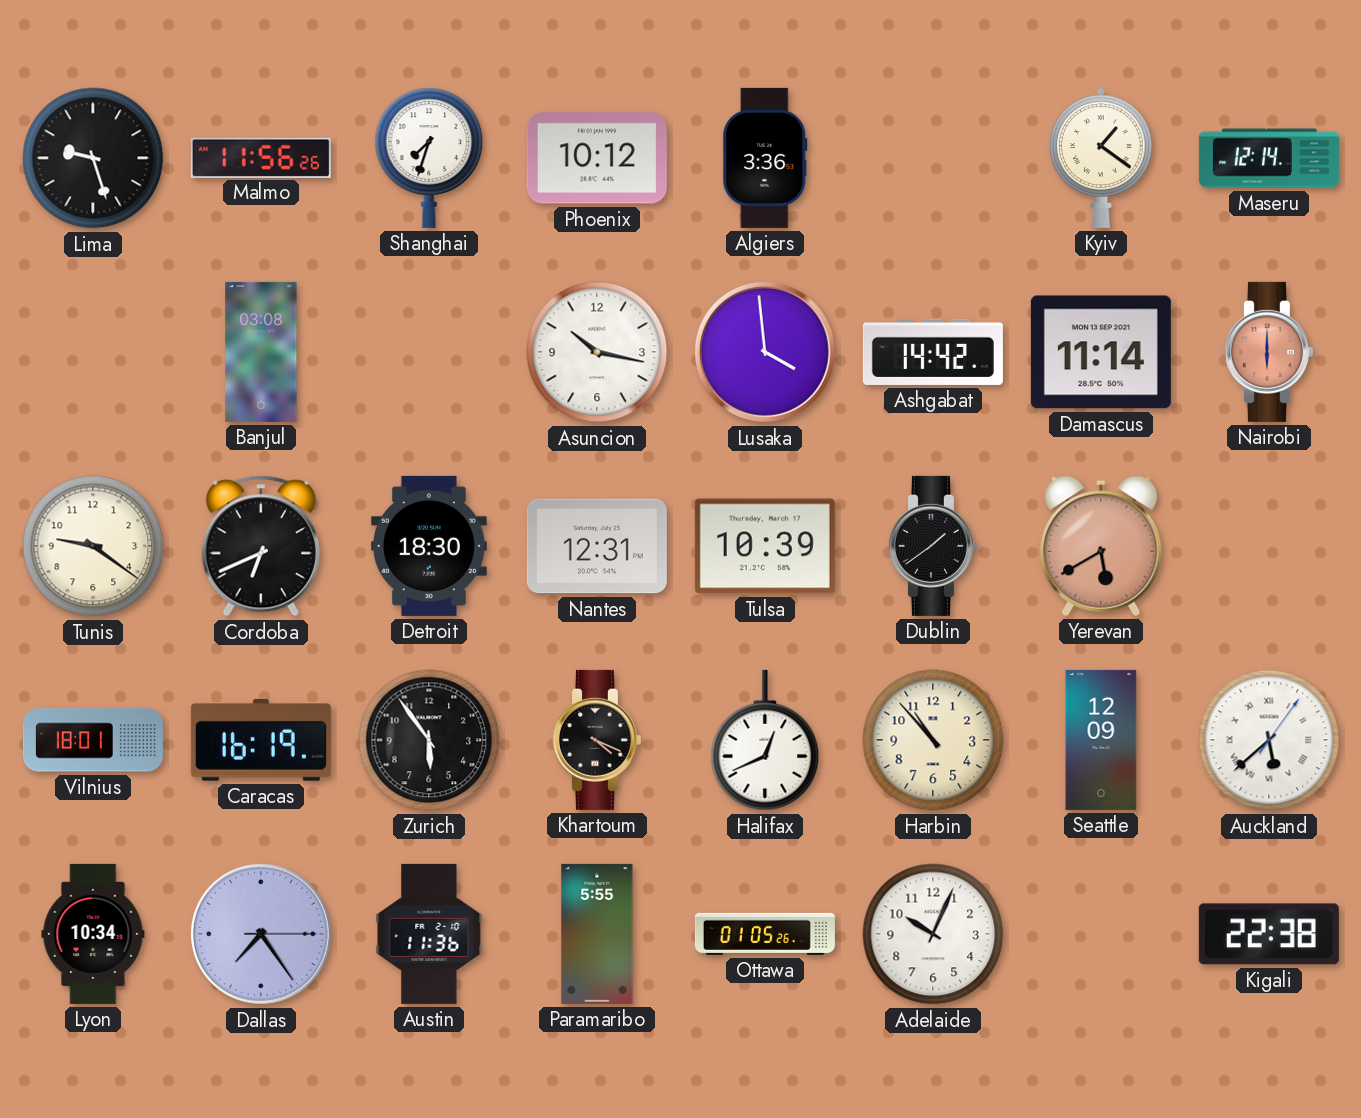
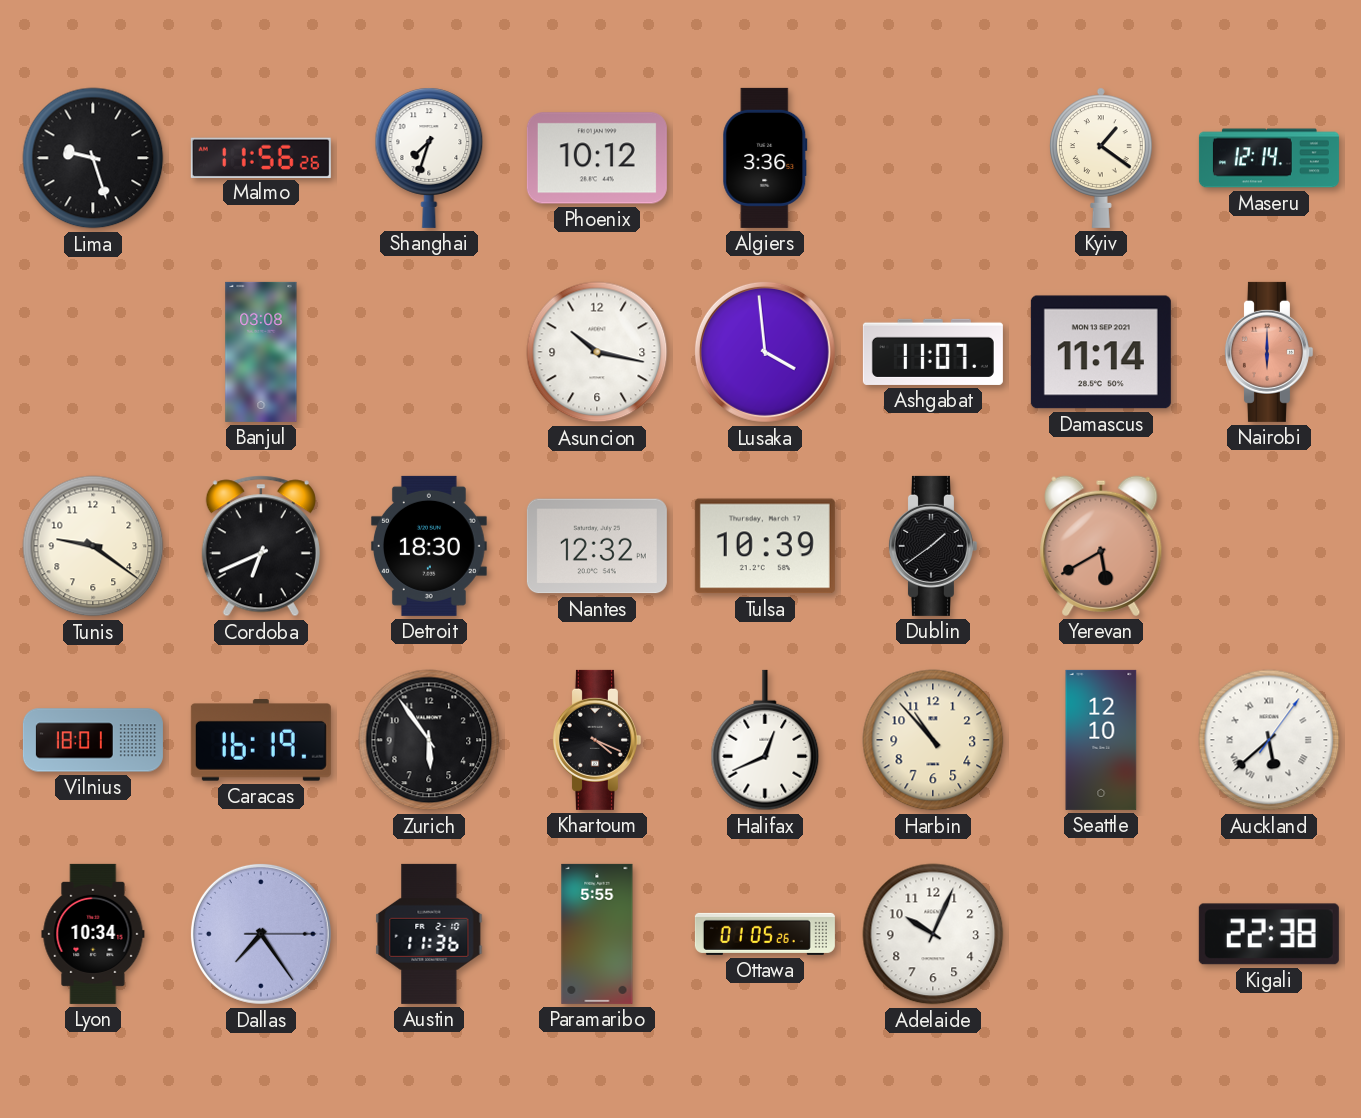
Ashgabat: 14:42 -> 11:07
Nantes: 12:31 -> 12:32
Seattle: 12:09 -> 12:10
